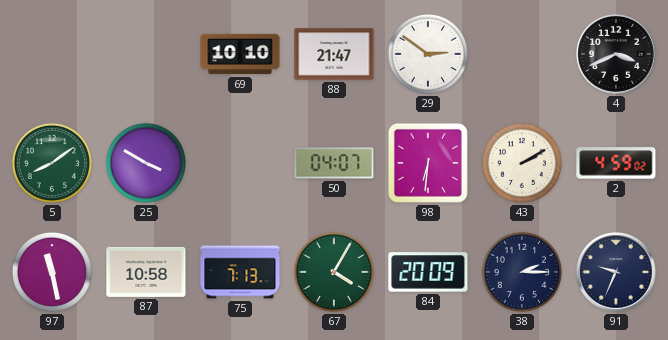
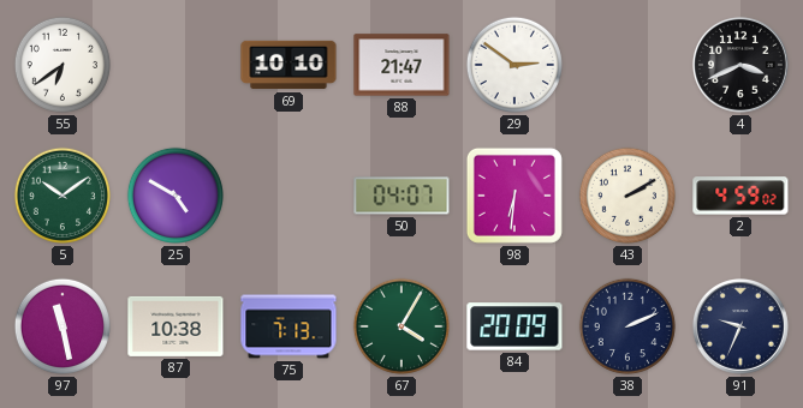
55: none -> 6:39
5: 8:09 -> 10:09
25: 3:50 -> 4:50
87: 10:58 -> 10:38
38: 2:15 -> 2:11
